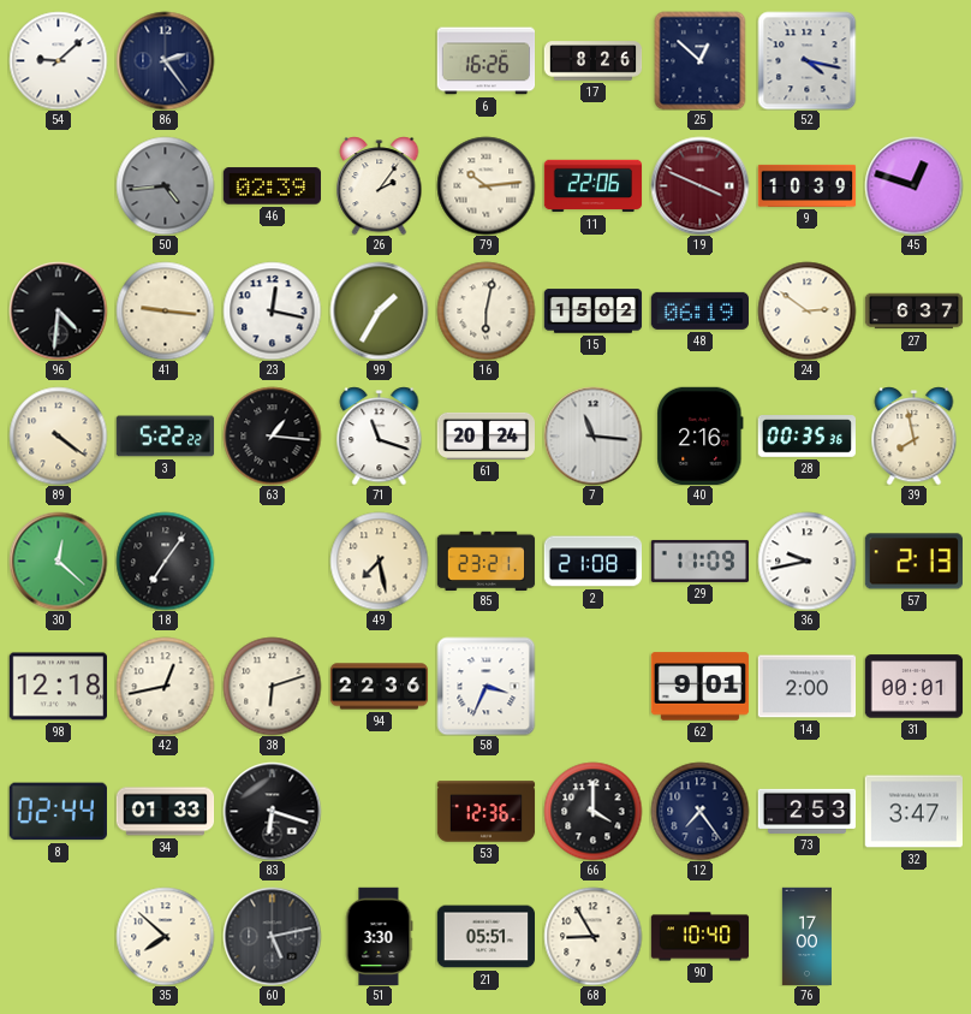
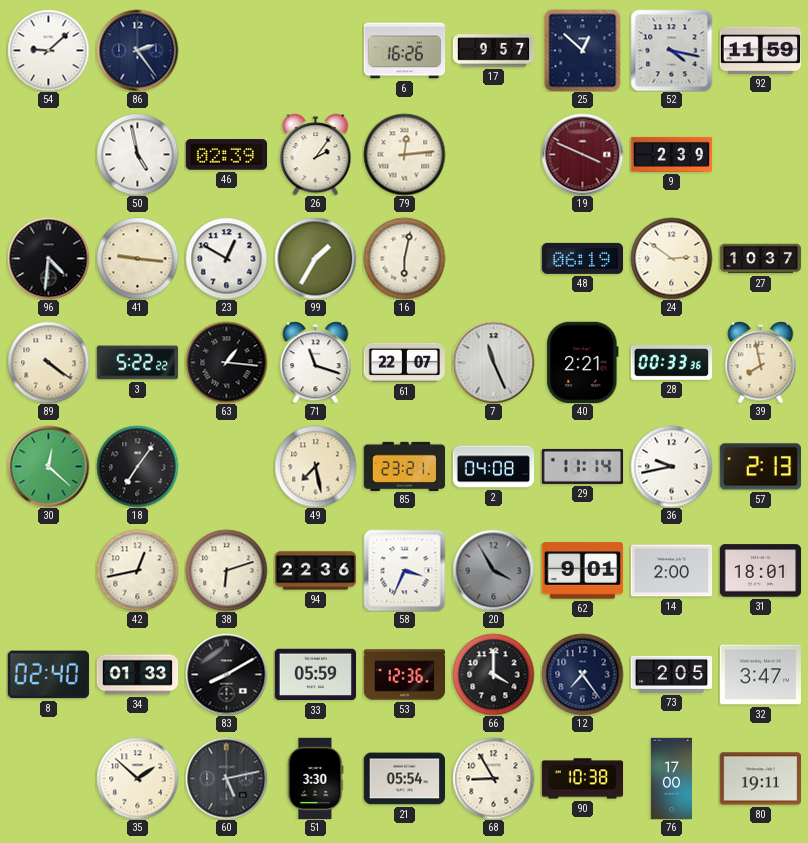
17: 8:26 -> 9:57
92: none -> 11:59
50: 4:44 -> 4:58
50 dial: grey -> white
79: 10:14 -> 12:14
11: 22:06 -> none
9: 10:39 -> 2:39
45: 12:48 -> none
23: 12:17 -> 12:50
15: 15:02 -> none
27: 6:37 -> 10:37
61: 20:24 -> 22:07
7: 11:16 -> 11:26
40: 2:16 -> 2:21
28: 00:35 -> 00:33
2: 21:08 -> 04:08
29: 11:09 -> 11:14
98: 12:18 -> none
20: none -> 3:55
31: 00:01 -> 18:01
8: 02:44 -> 02:40
83: 6:18 -> 8:10
33: none -> 05:59
73: 2:53 -> 2:05
35: 7:52 -> 1:52
21: 05:51 -> 05:54
90: 10:40 -> 10:38
80: none -> 19:11
